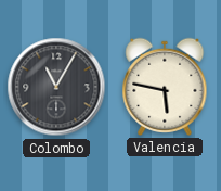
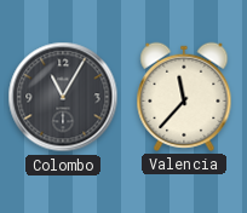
Valencia: 5:47 -> 11:37
